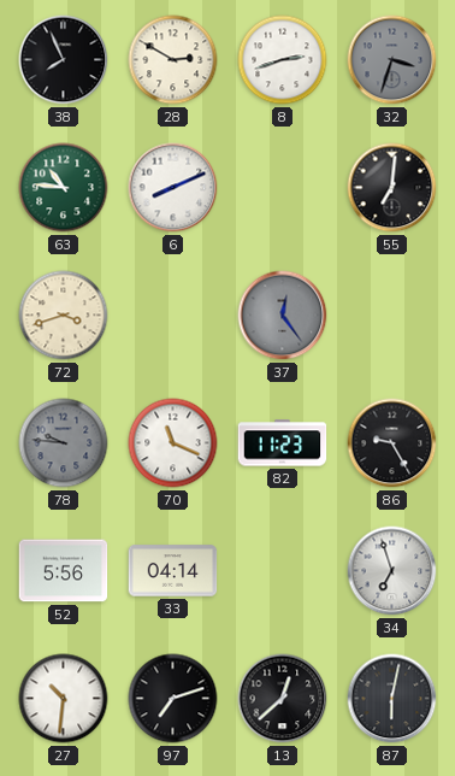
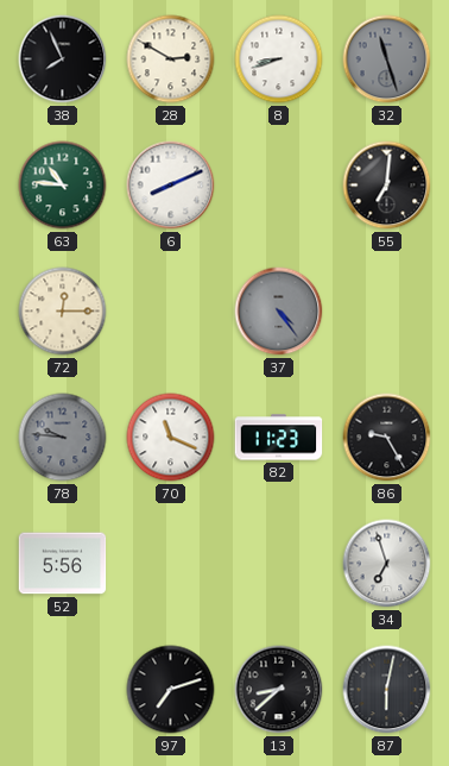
8: 2:42 -> 8:42
32: 3:33 -> 11:27
72: 3:42 -> 12:15
37: 12:24 -> 4:24
33: 04:14 -> none
27: 10:31 -> none
13: 12:38 -> 8:38
